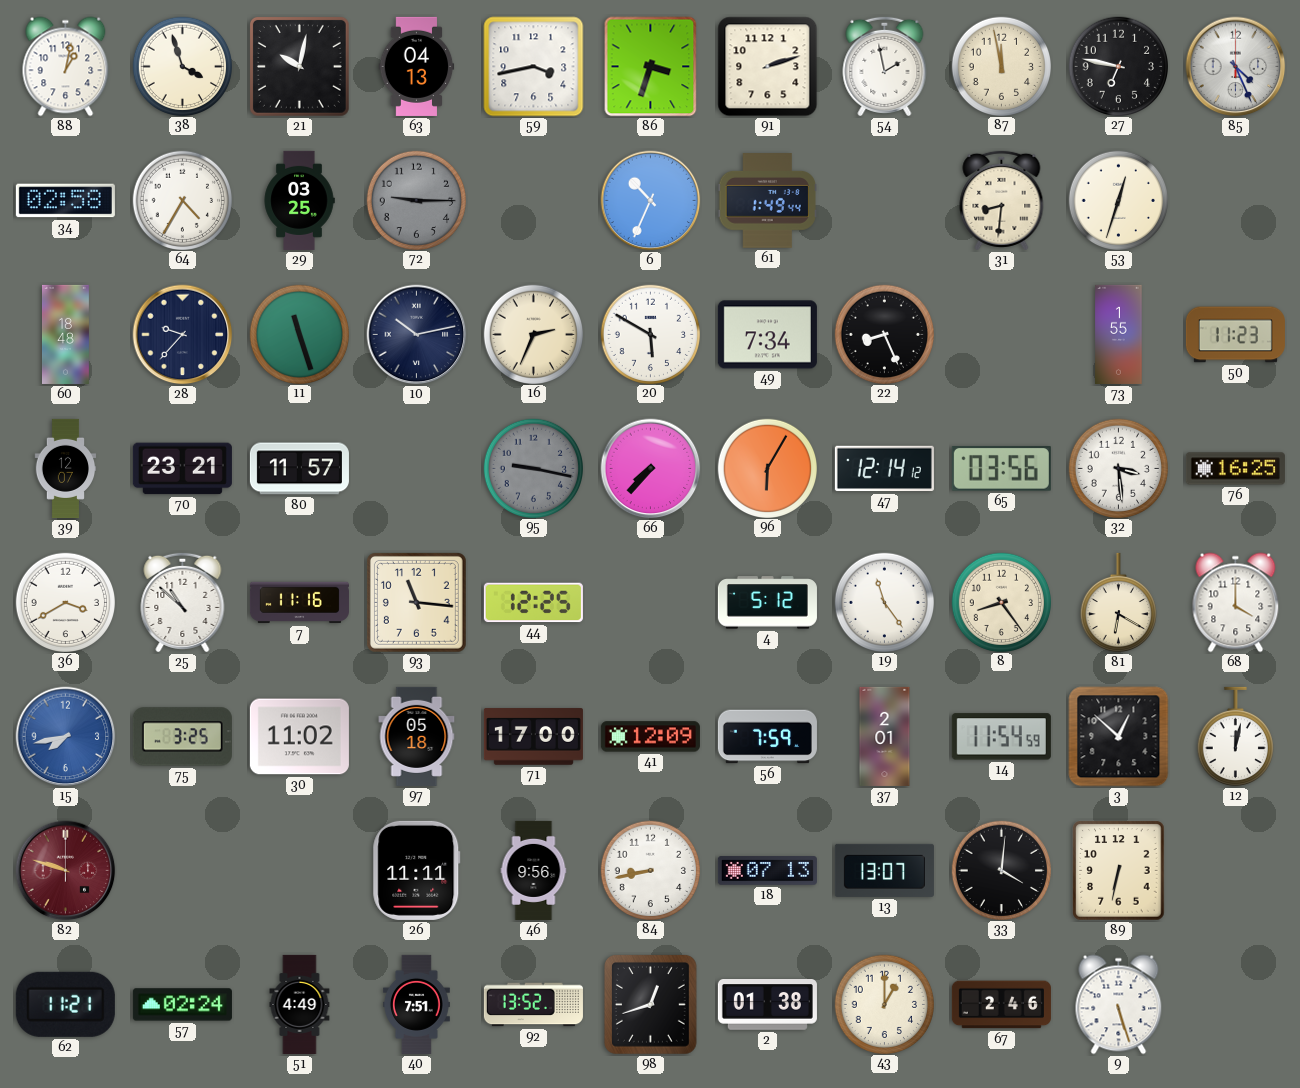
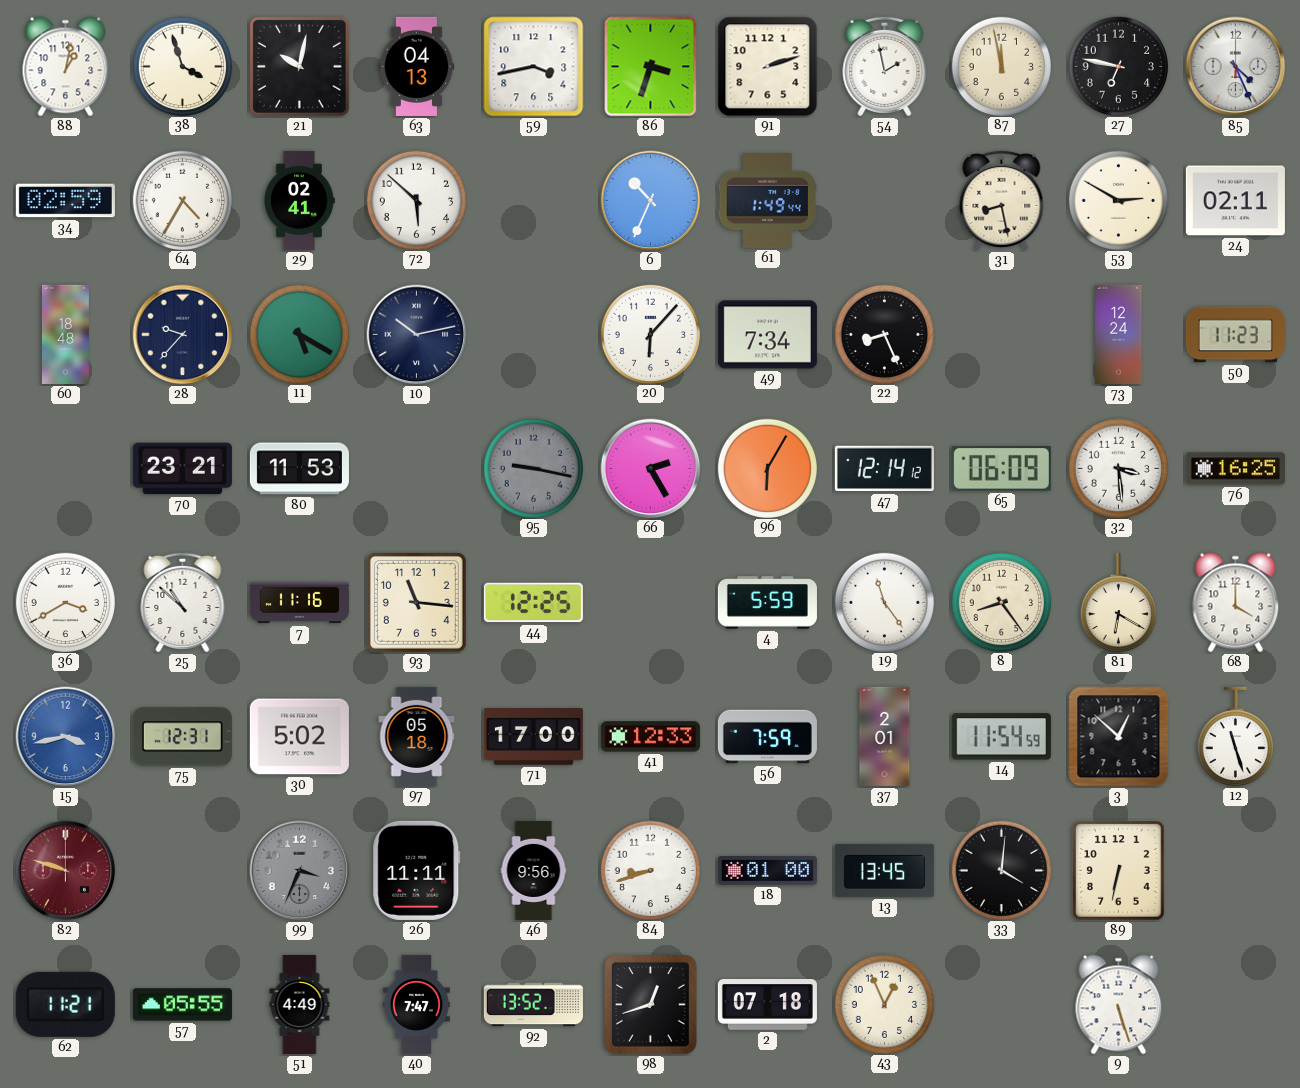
34: 02:58 -> 02:59
29: 03:25 -> 02:41
72: 9:15 -> 5:52
72 dial: grey -> white
31: 8:31 -> 8:28
53: 12:33 -> 2:50
24: none -> 02:11
11: 11:27 -> 5:20
16: 2:34 -> none
20: 5:50 -> 6:07
73: 1:55 -> 12:24
39: 12:07 -> none
80: 11:57 -> 11:53
66: 7:37 -> 2:25
65: 03:56 -> 06:09
4: 5:12 -> 5:59
15: 7:43 -> 3:43
75: 3:25 -> 12:31
30: 11:02 -> 5:02
41: 12:09 -> 12:33
12: 12:02 -> 11:27
99: none -> 3:34
84: 8:43 -> 8:42
18: 07:13 -> 01:00
13: 13:07 -> 13:45
57: 02:24 -> 05:55
40: 7:51 -> 7:47
2: 01:38 -> 07:18
43: 1:00 -> 12:56
67: 2:46 -> none
